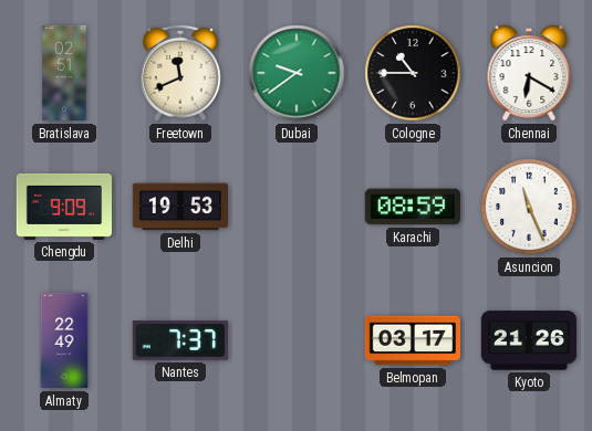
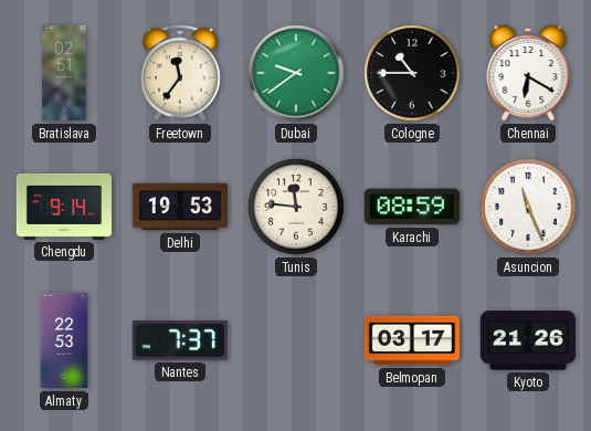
Freetown: 11:41 -> 11:36
Chengdu: 9:09 -> 9:14
Tunis: none -> 11:46
Almaty: 22:49 -> 22:53
